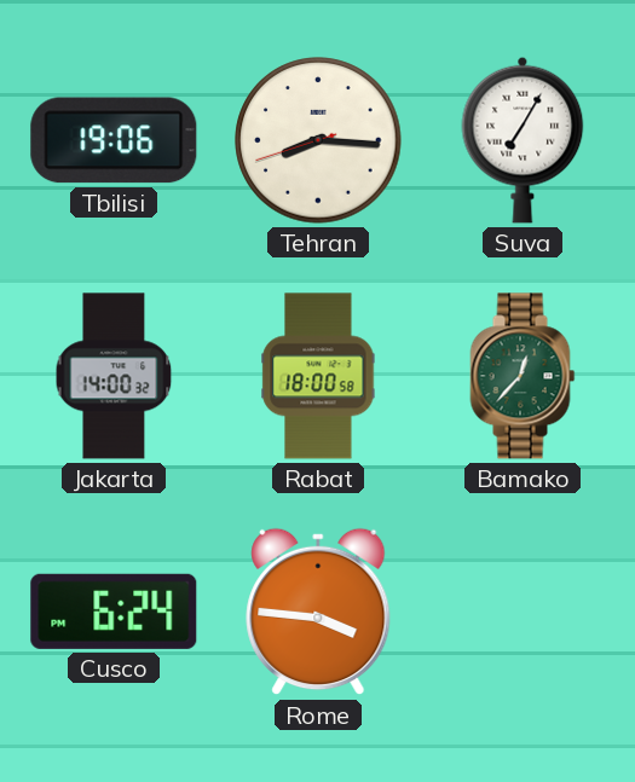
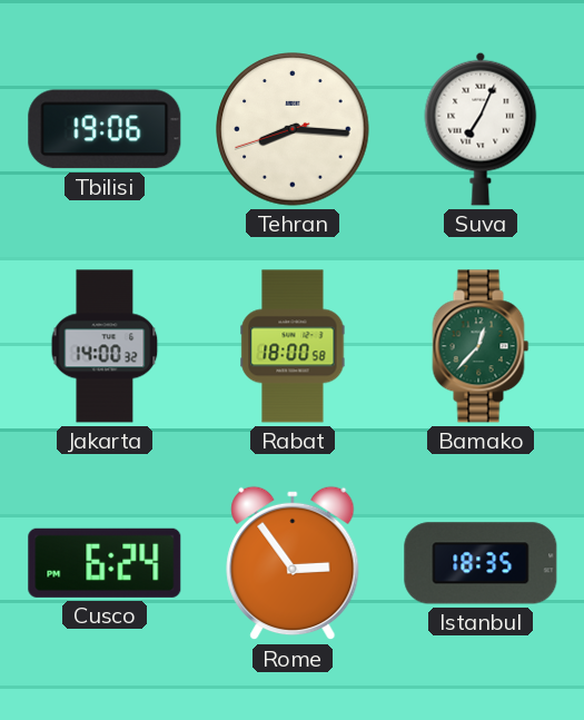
Suva: 7:05 -> 7:04
Rome: 3:46 -> 2:54
Istanbul: none -> 18:35
